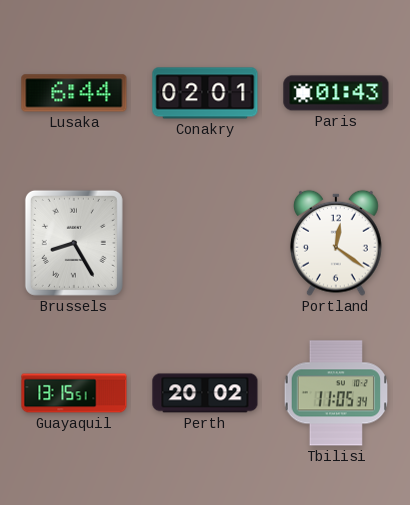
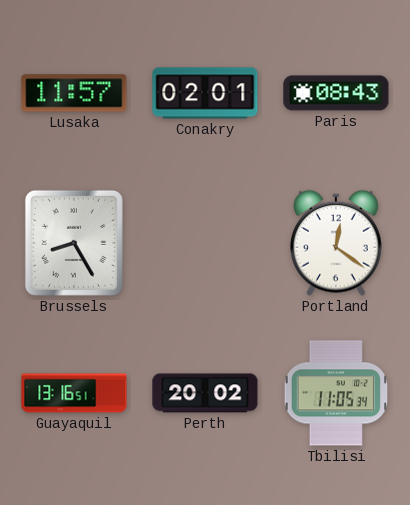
Lusaka: 6:44 -> 11:57
Paris: 01:43 -> 08:43
Guayaquil: 13:15 -> 13:16
